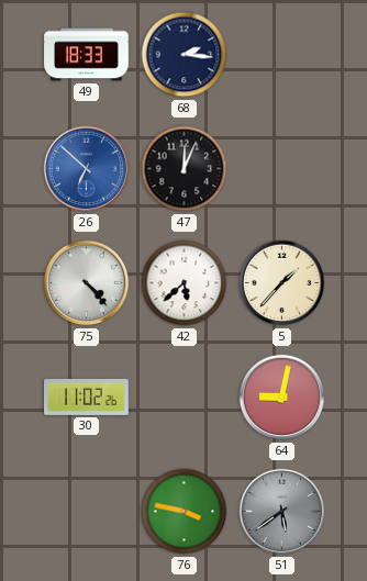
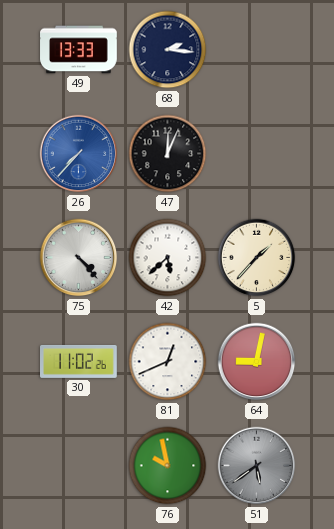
49: 18:33 -> 13:33
26: 6:52 -> 7:37
81: none -> 12:41
76: 3:47 -> 9:58
